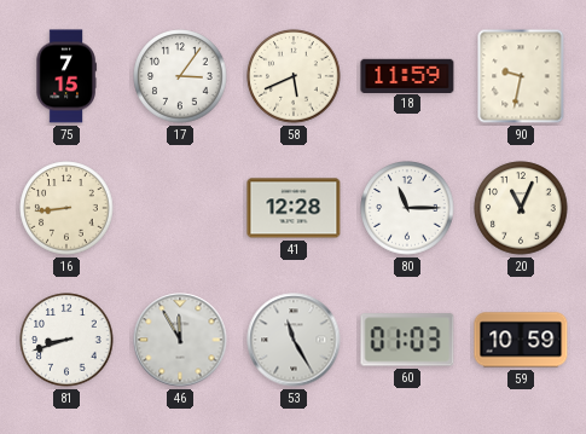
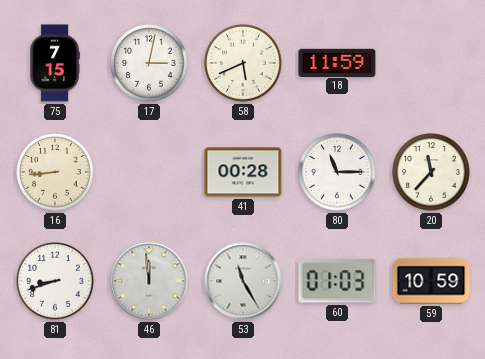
17: 3:06 -> 3:02
90: 9:32 -> none
41: 12:28 -> 00:28
20: 11:04 -> 11:37
46: 11:55 -> 11:59
